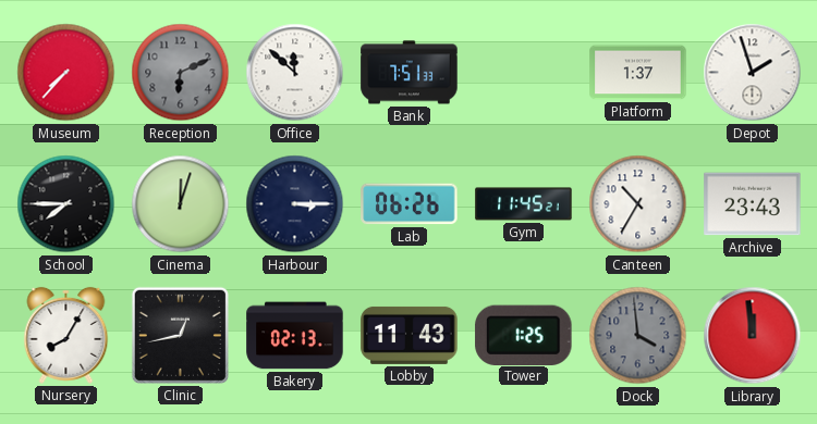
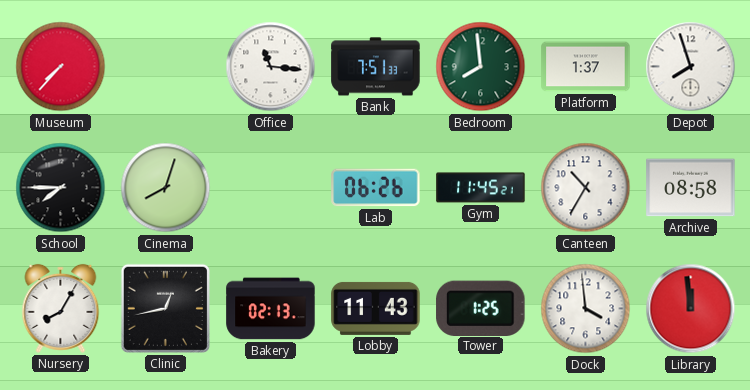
Reception: 6:11 -> none
Office: 11:52 -> 11:16
Bedroom: none -> 7:59
Depot: 1:57 -> 7:57
Cinema: 12:03 -> 8:03
Harbour: 3:15 -> none
Archive: 23:43 -> 08:58
Dock dial: grey -> white
